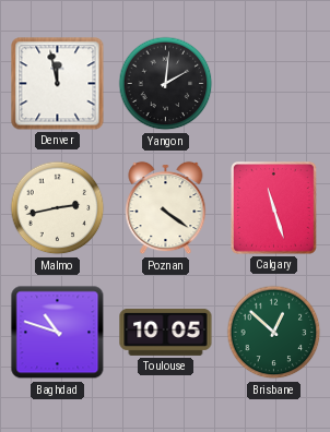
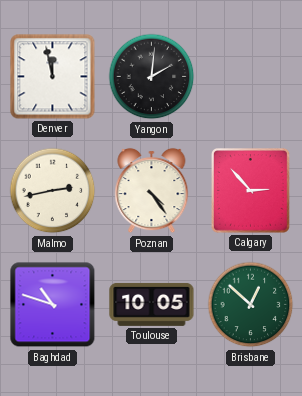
Poznan: 4:21 -> 4:24
Calgary: 11:27 -> 2:53
